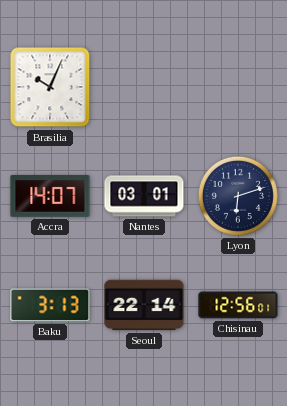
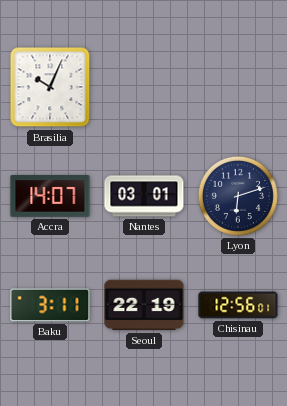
Baku: 3:13 -> 3:11
Seoul: 22:14 -> 22:19
